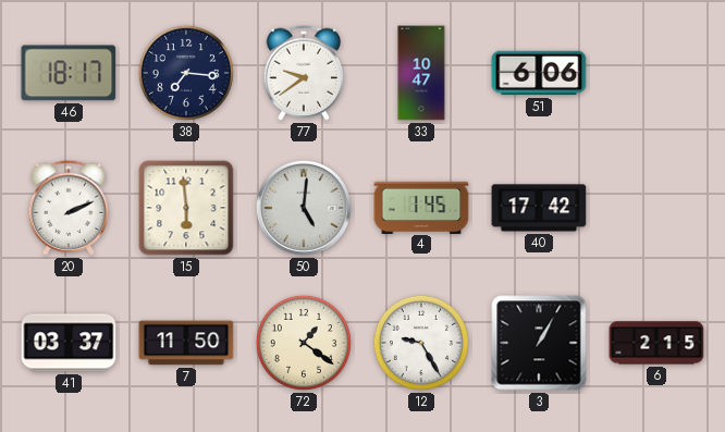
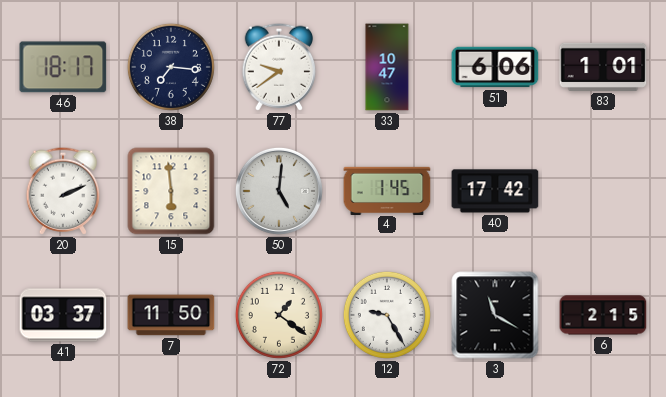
83: none -> 1:01
3: 1:05 -> 11:20
